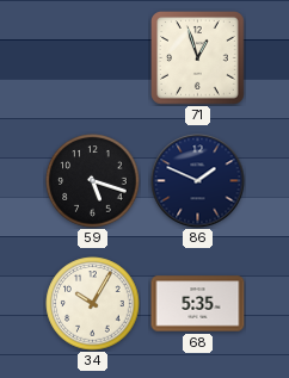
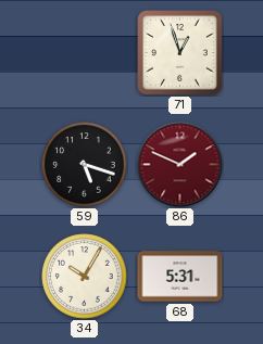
86 dial: navy -> burgundy
68: 5:35 -> 5:31
